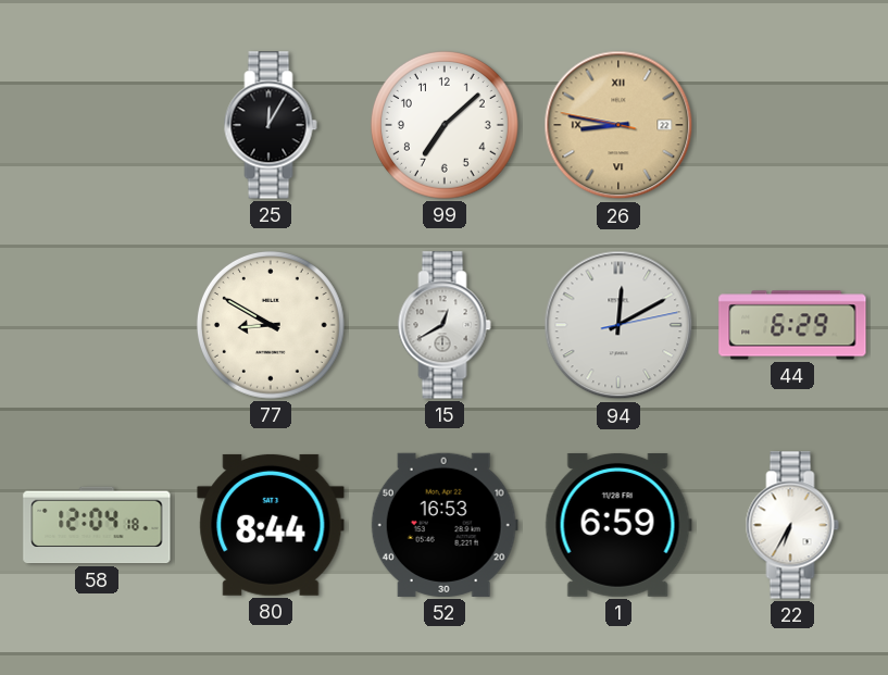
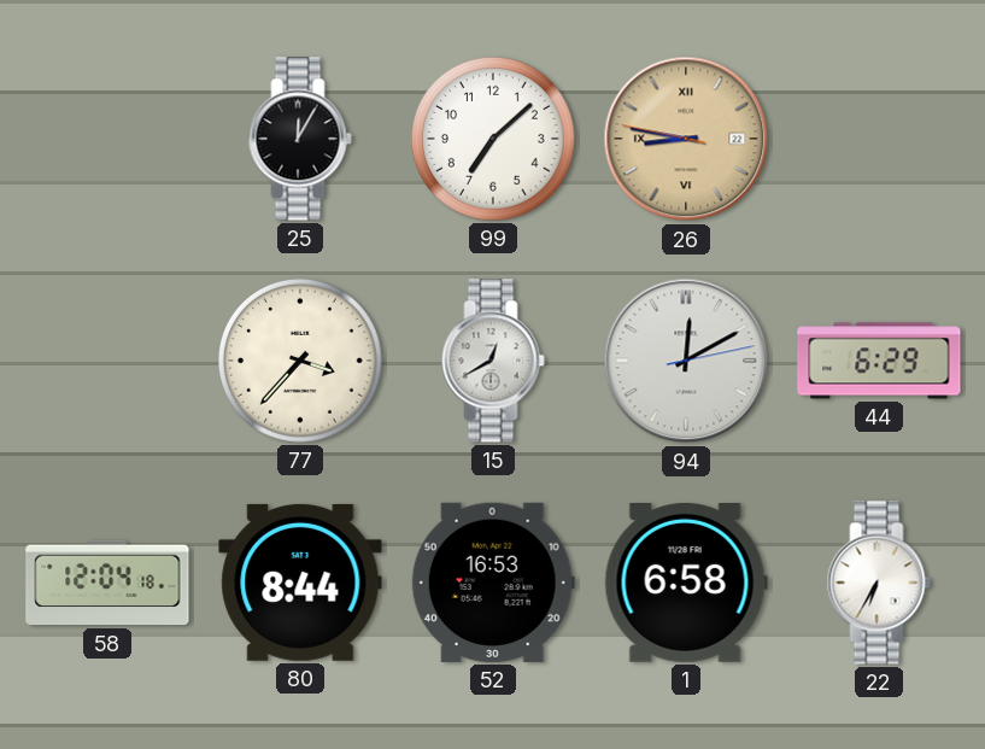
77: 8:50 -> 3:37
1: 6:59 -> 6:58
